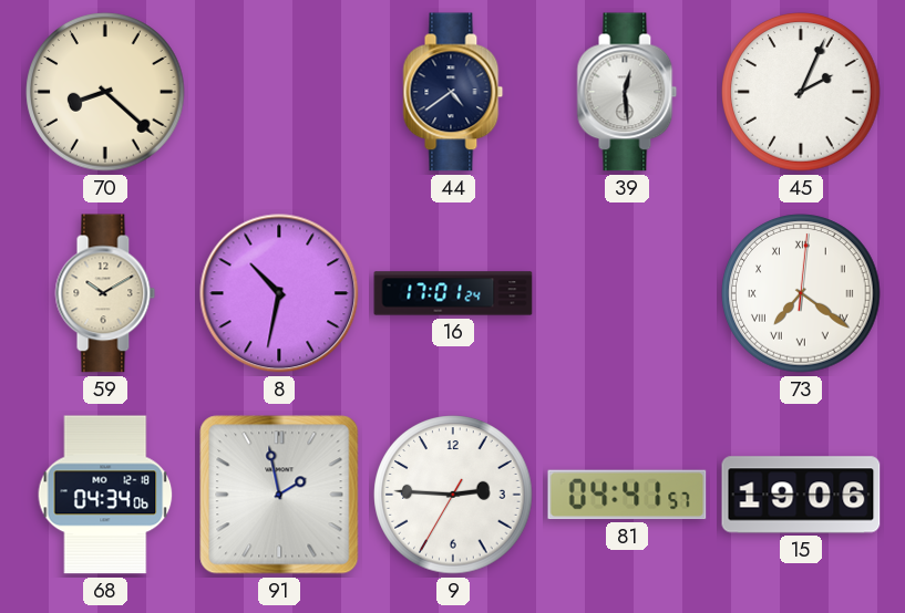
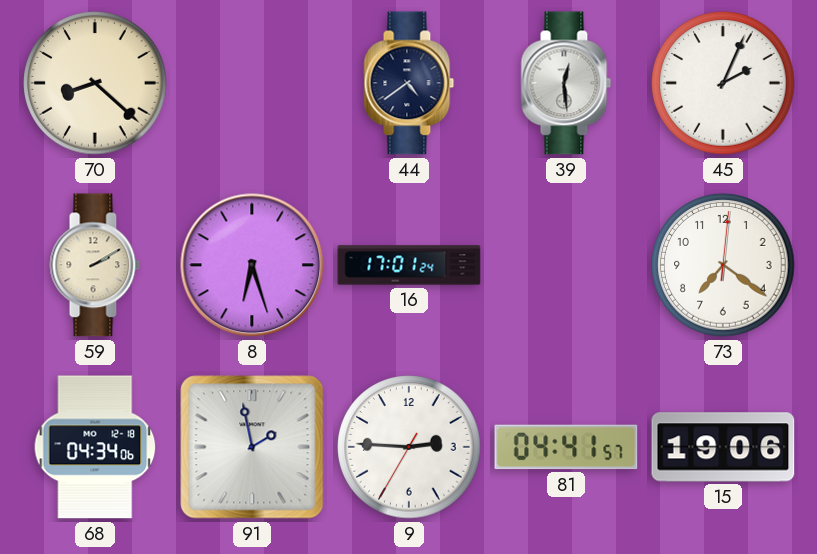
59: 10:10 -> 2:10
8: 10:32 -> 6:27
73 numerals: Roman -> Arabic
